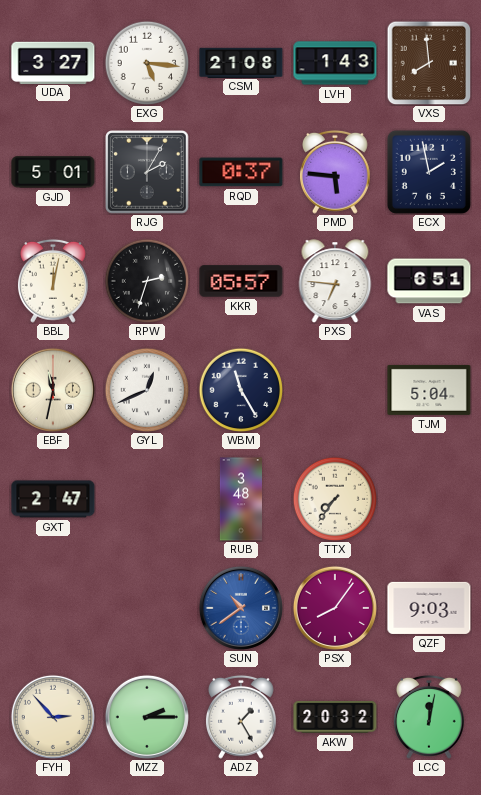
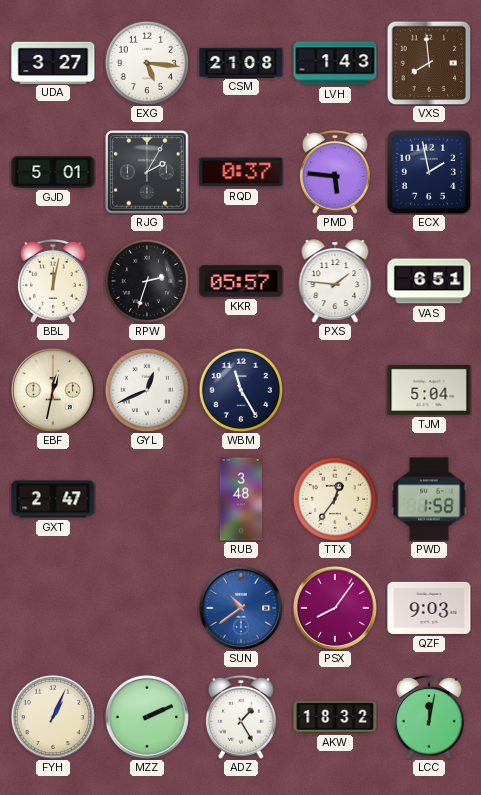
PXS: 6:46 -> 1:46
EBF: 11:32 -> 12:32
TTX: 7:36 -> 12:36
PWD: none -> 1:58
FYH: 2:53 -> 1:04
MZZ: 2:15 -> 2:11
AKW: 20:32 -> 18:32
